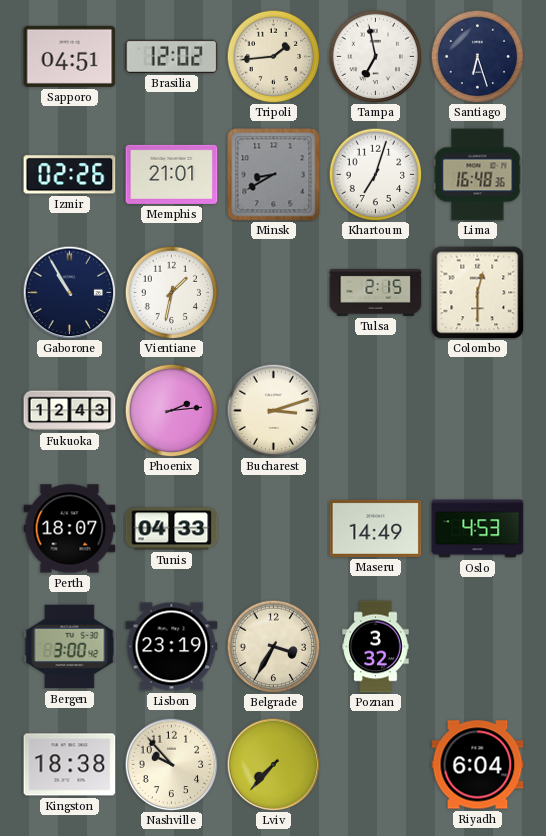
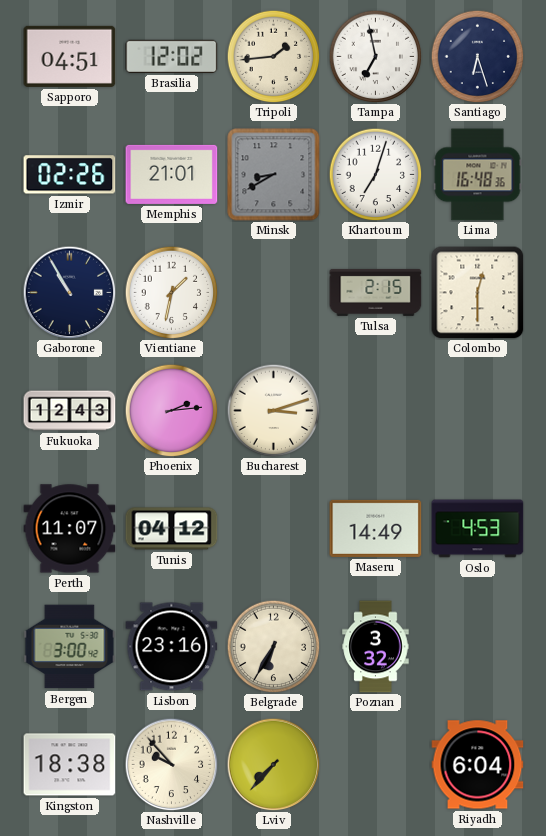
Perth: 18:07 -> 11:07
Tunis: 04:33 -> 04:12
Lisbon: 23:19 -> 23:16
Belgrade: 3:35 -> 6:35
